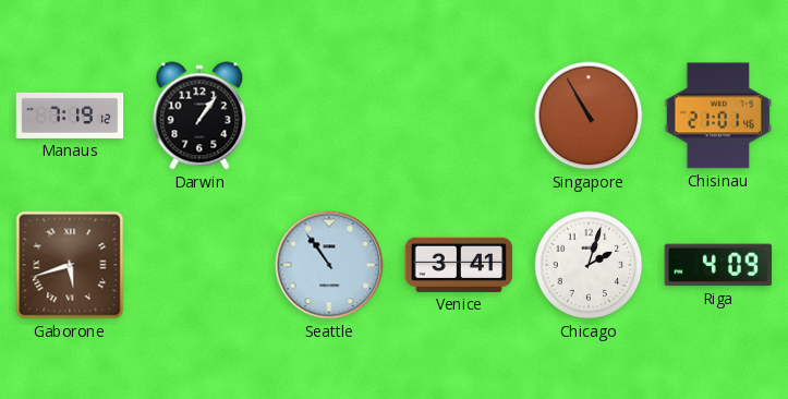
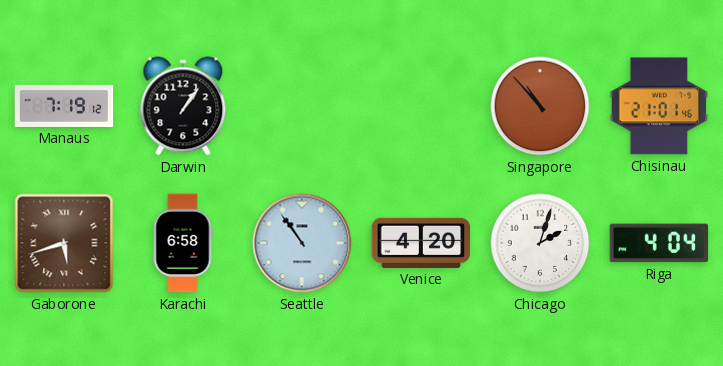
Singapore: 10:55 -> 10:53
Karachi: none -> 6:58
Venice: 3:41 -> 4:20
Riga: 4:09 -> 4:04
